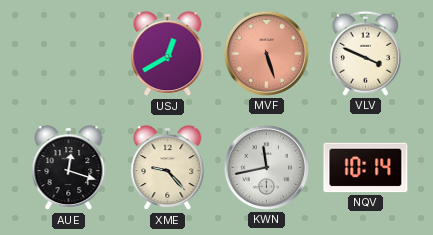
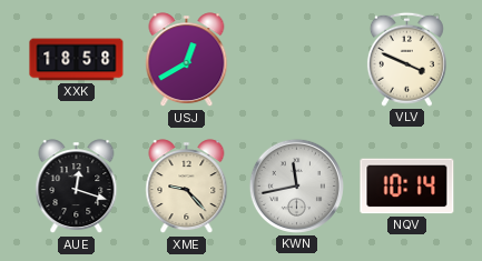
XXK: none -> 18:58
MVF: 5:27 -> none
